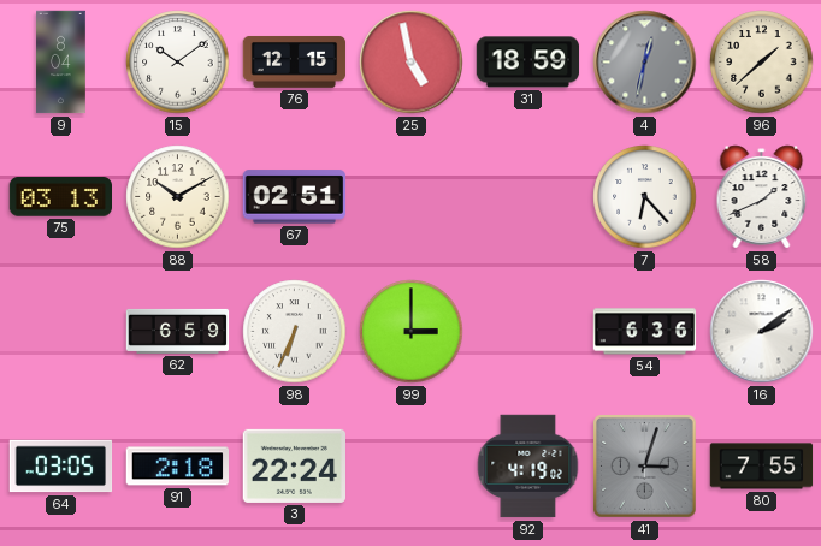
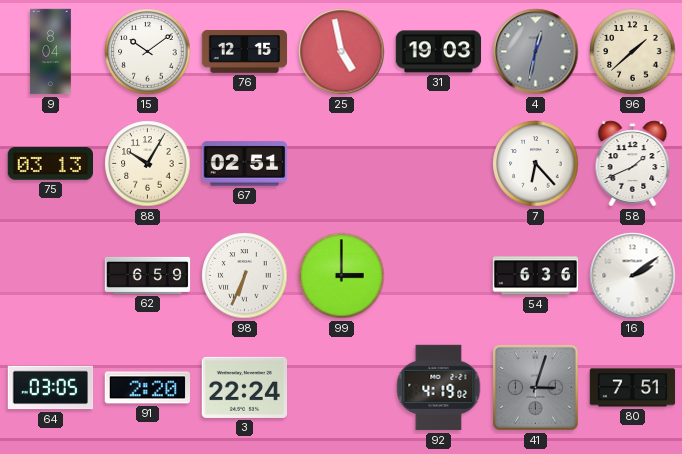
31: 18:59 -> 19:03
88: 10:10 -> 10:05
91: 2:18 -> 2:20
80: 7:55 -> 7:51
